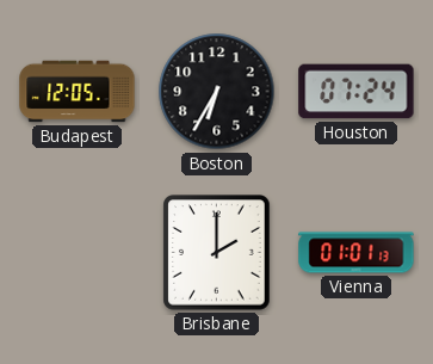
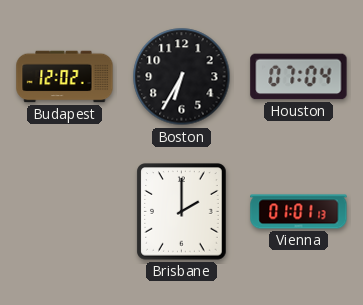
Budapest: 12:05 -> 12:02
Houston: 07:24 -> 07:04
